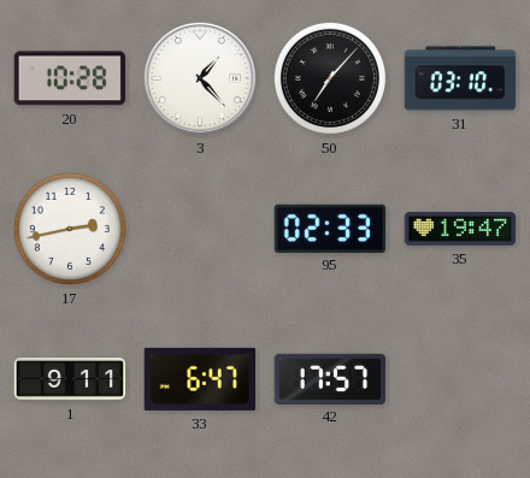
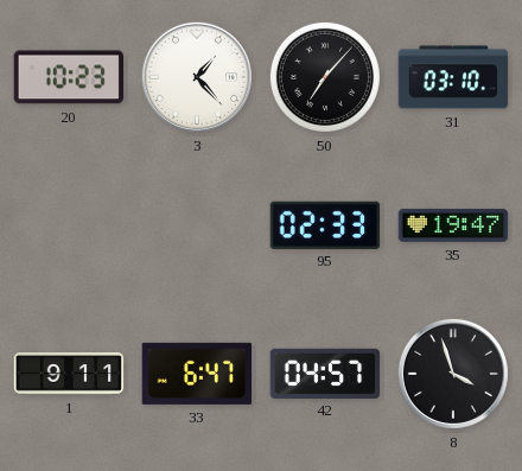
20: 10:28 -> 10:23
17: 2:43 -> none
42: 17:57 -> 04:57
8: none -> 3:57
